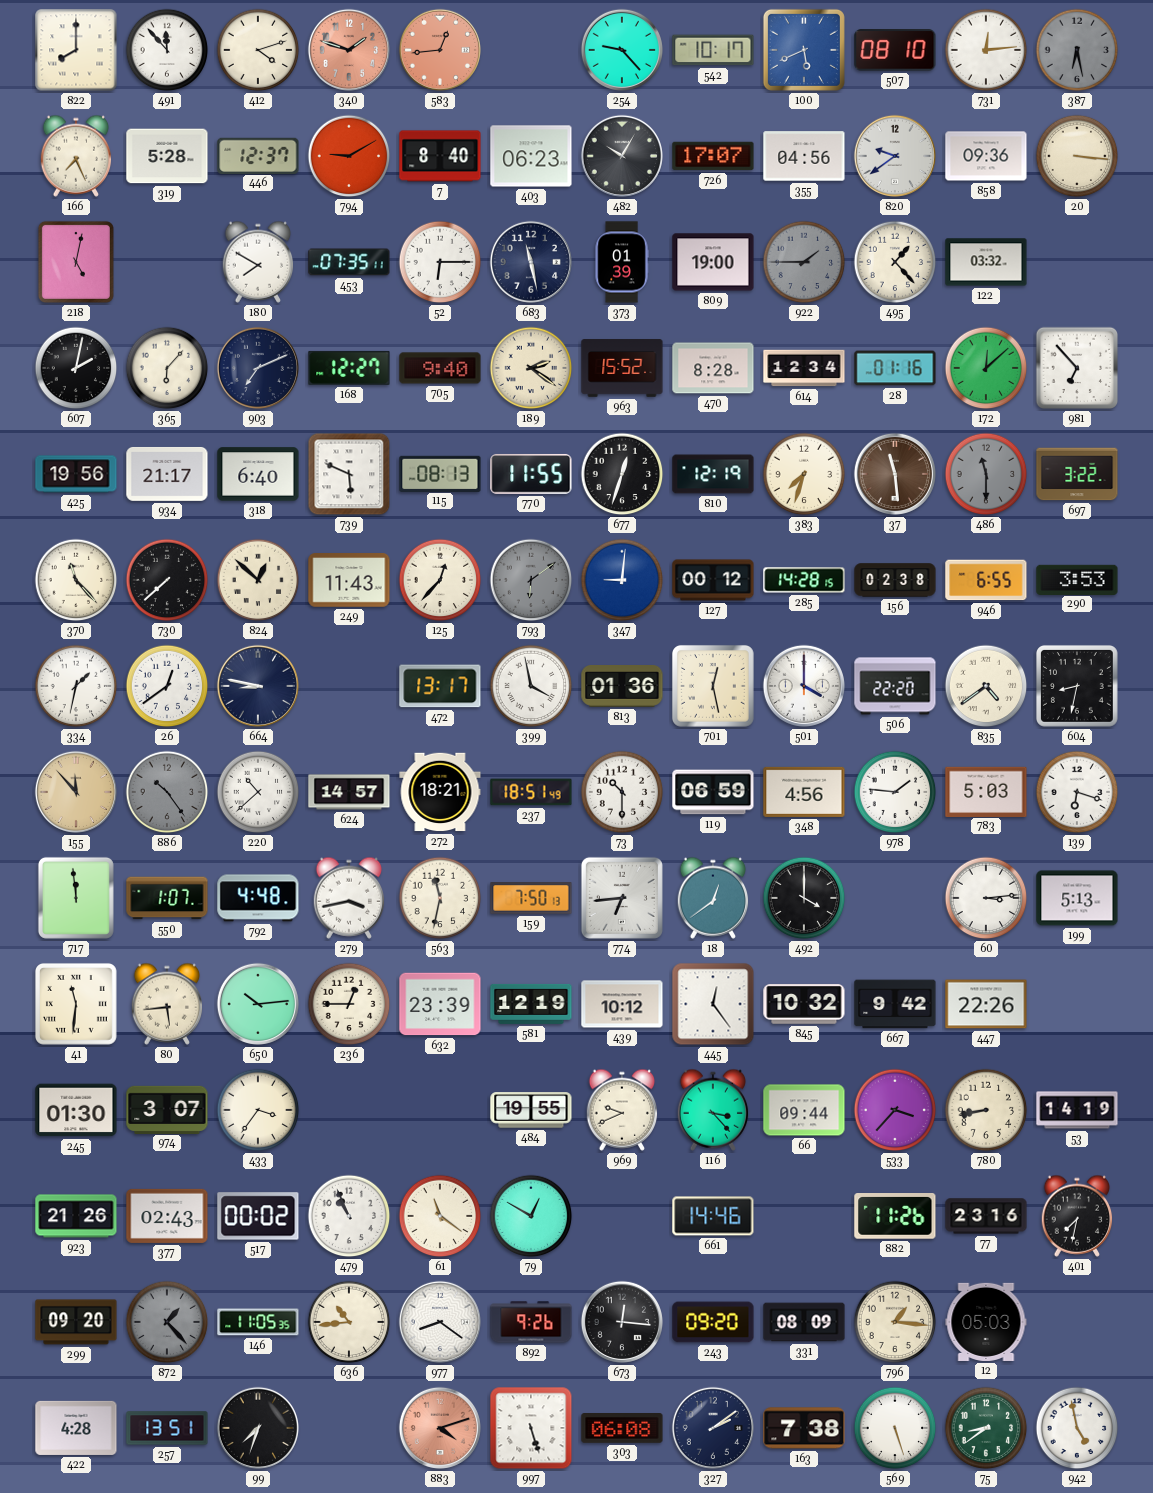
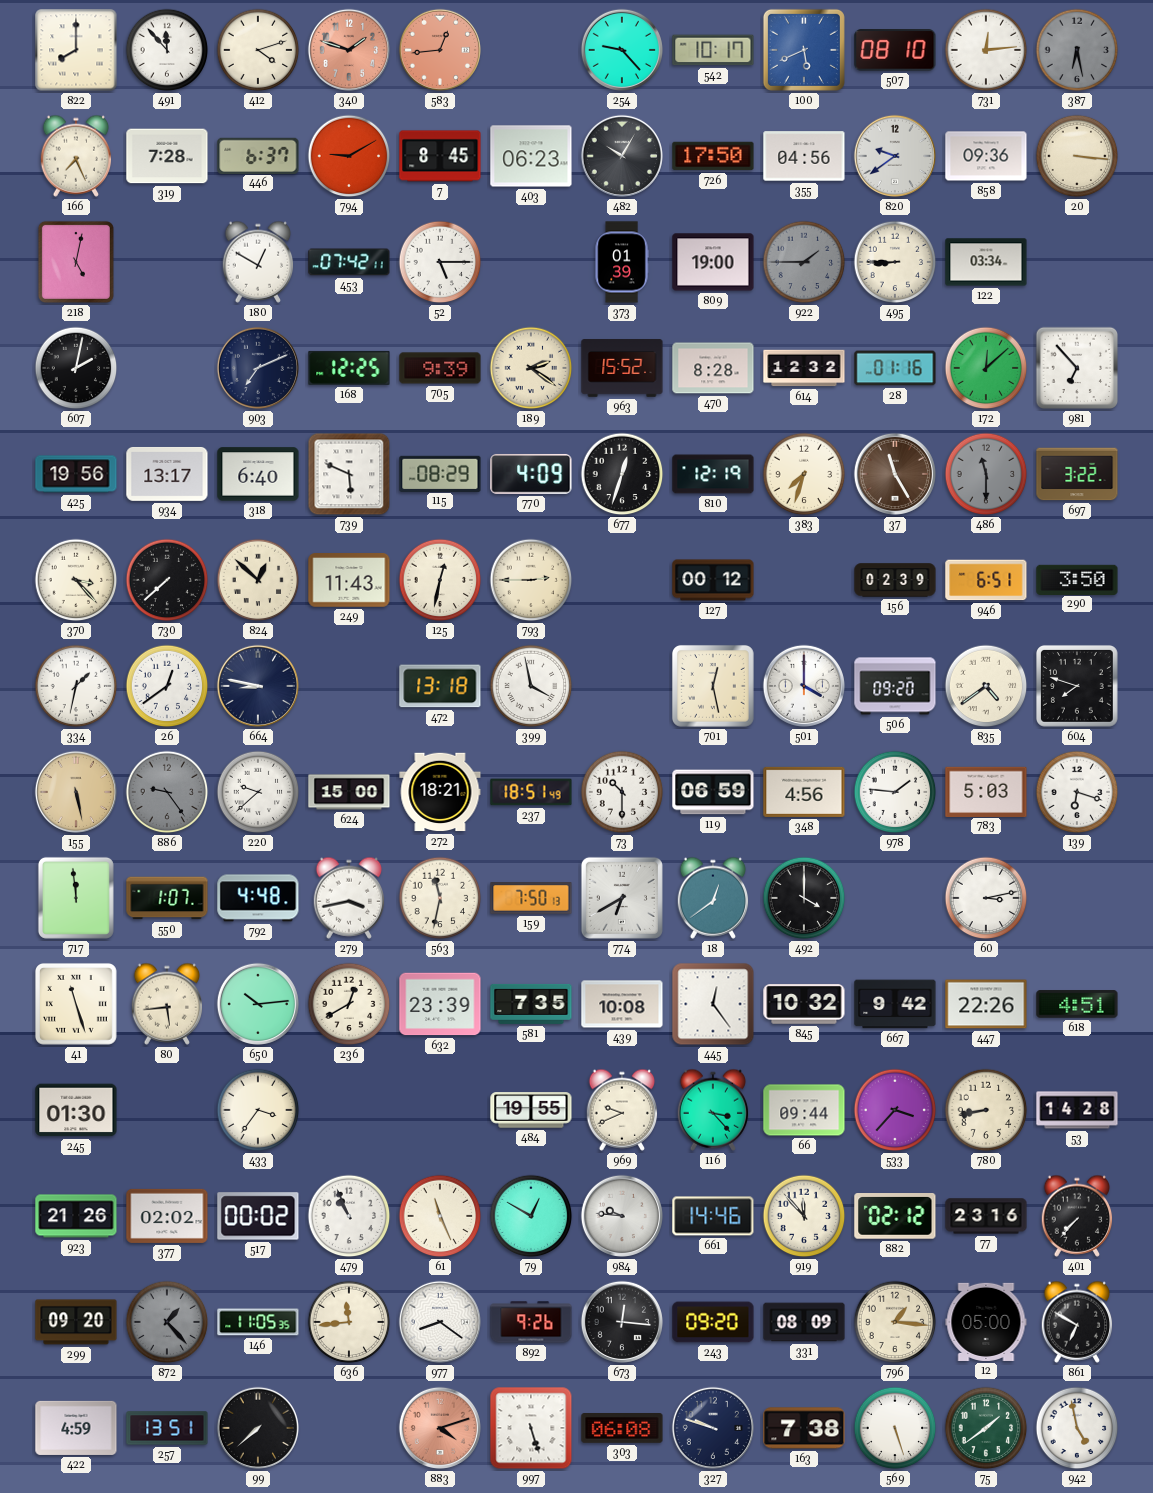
319: 5:28 -> 7:28
446: 12:37 -> 6:37
7: 8:40 -> 8:45
726: 17:07 -> 17:50
180: 7:50 -> 12:50
453: 07:35 -> 07:42
52: 6:15 -> 5:15
683: 11:28 -> none
495: 1:23 -> 8:45
122: 03:32 -> 03:34
365: 6:07 -> none
168: 12:27 -> 12:25
705: 9:40 -> 9:39
614: 12:34 -> 12:32
934: 21:17 -> 13:17
115: 08:13 -> 08:29
770: 11:55 -> 4:09
37: 11:29 -> 11:25
370: 11:23 -> 3:23
125: 12:37 -> 12:32
793: 6:09 -> 2:45
793 dial: grey -> cream
347: 9:01 -> none
285: 14:28 -> none
156: 02:38 -> 02:39
946: 6:55 -> 6:51
290: 3:53 -> 3:50
472: 13:17 -> 13:18
813: 01:36 -> none
506: 22:20 -> 09:20
604: 8:32 -> 7:48
155: 11:53 -> 5:28
886: 10:24 -> 9:24
220: 10:38 -> 9:38
624: 14:57 -> 15:00
774: 6:44 -> 6:40
60: 3:14 -> 3:13
199: 5:13 -> none
41: 11:31 -> 11:27
236: 12:45 -> 12:40
581: 12:19 -> 7:35
439: 10:12 -> 10:08
618: none -> 4:51
974: 3:07 -> none
53: 14:19 -> 14:28
377: 02:43 -> 02:02
61: 11:21 -> 11:26
984: none -> 9:46
919: none -> 11:53
882: 11:26 -> 02:12
401: 7:32 -> 7:37
636: 10:44 -> 11:44
12: 05:03 -> 05:00
861: none -> 6:50
422: 4:28 -> 4:59
99: 7:33 -> 7:38
327: 2:09 -> 9:48
75: 8:39 -> 1:39
